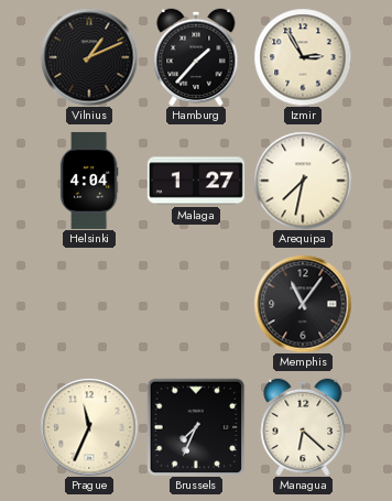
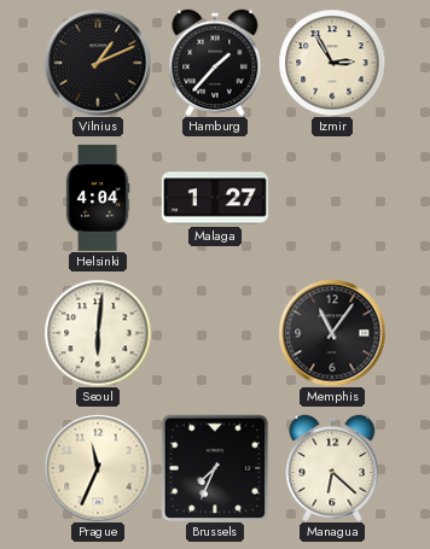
Arequipa: 7:32 -> none
Seoul: none -> 6:01
